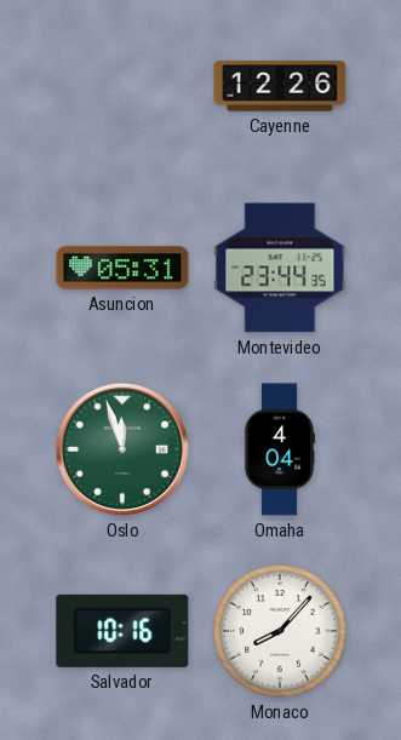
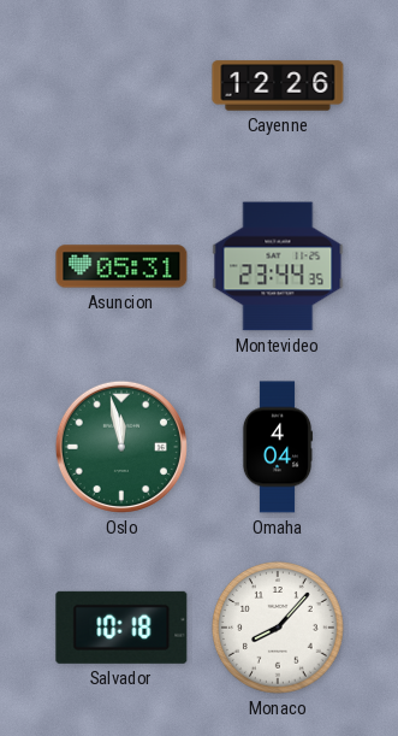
Oslo: 11:57 -> 11:58
Salvador: 10:16 -> 10:18
